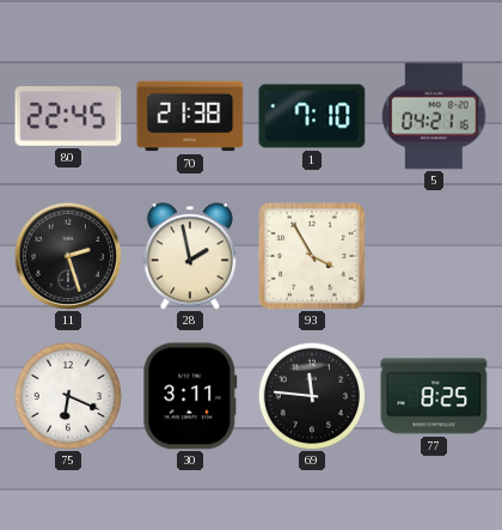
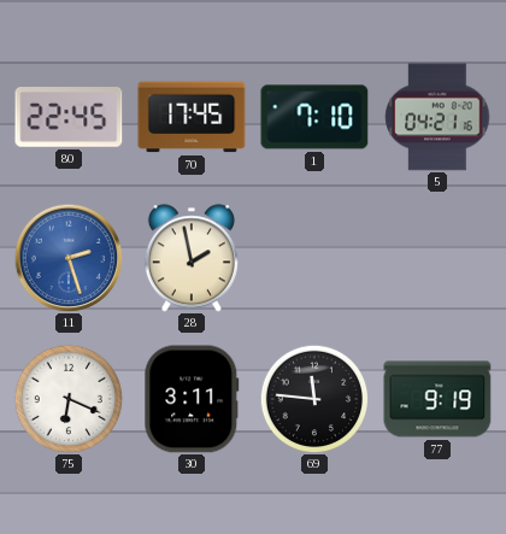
70: 21:38 -> 17:45
11 dial: black -> blue
93: 3:55 -> none
77: 8:25 -> 9:19
